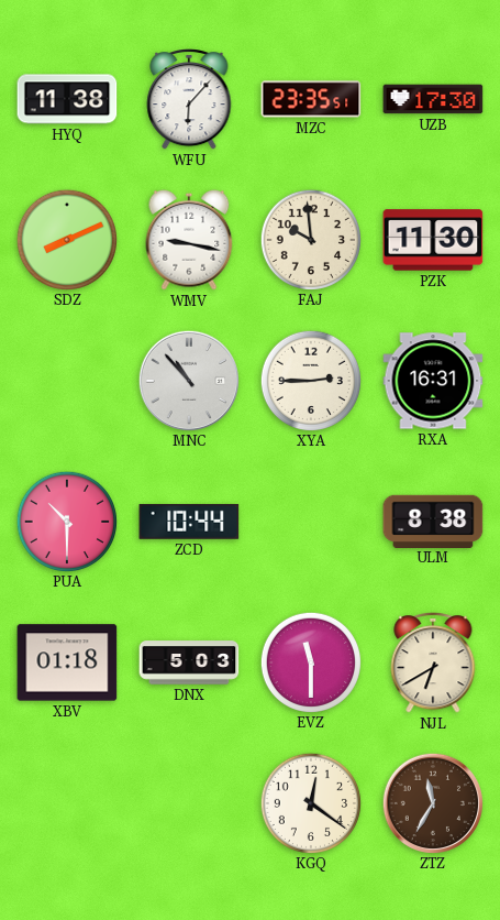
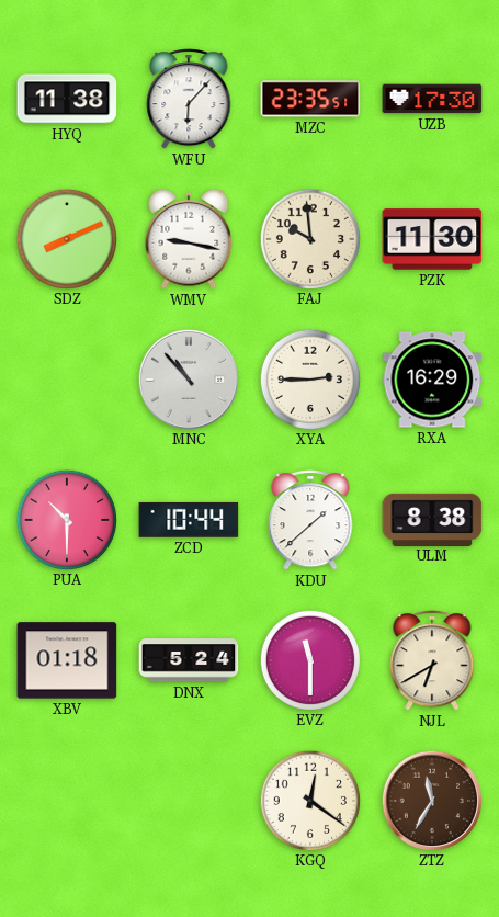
RXA: 16:31 -> 16:29
KDU: none -> 1:38
DNX: 5:03 -> 5:24
